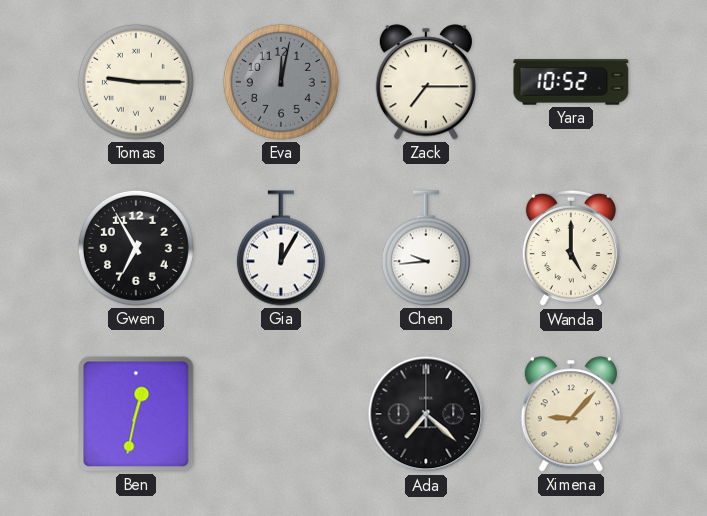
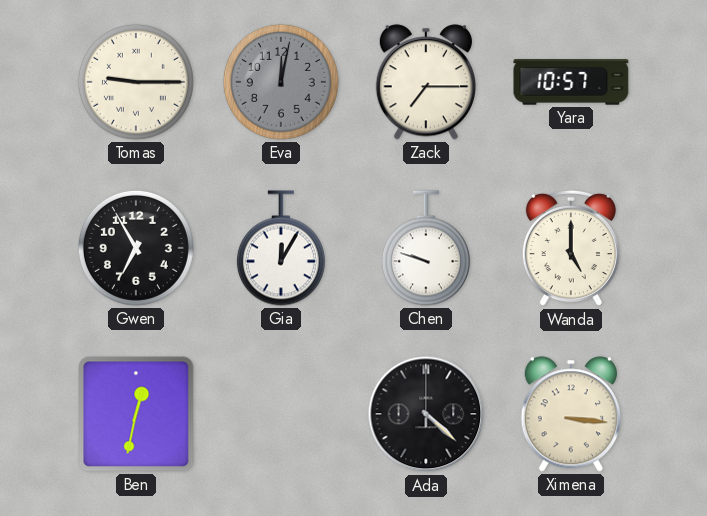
Yara: 10:52 -> 10:57
Chen: 9:44 -> 9:48
Ada: 7:22 -> 4:22
Ximena: 9:07 -> 3:16
